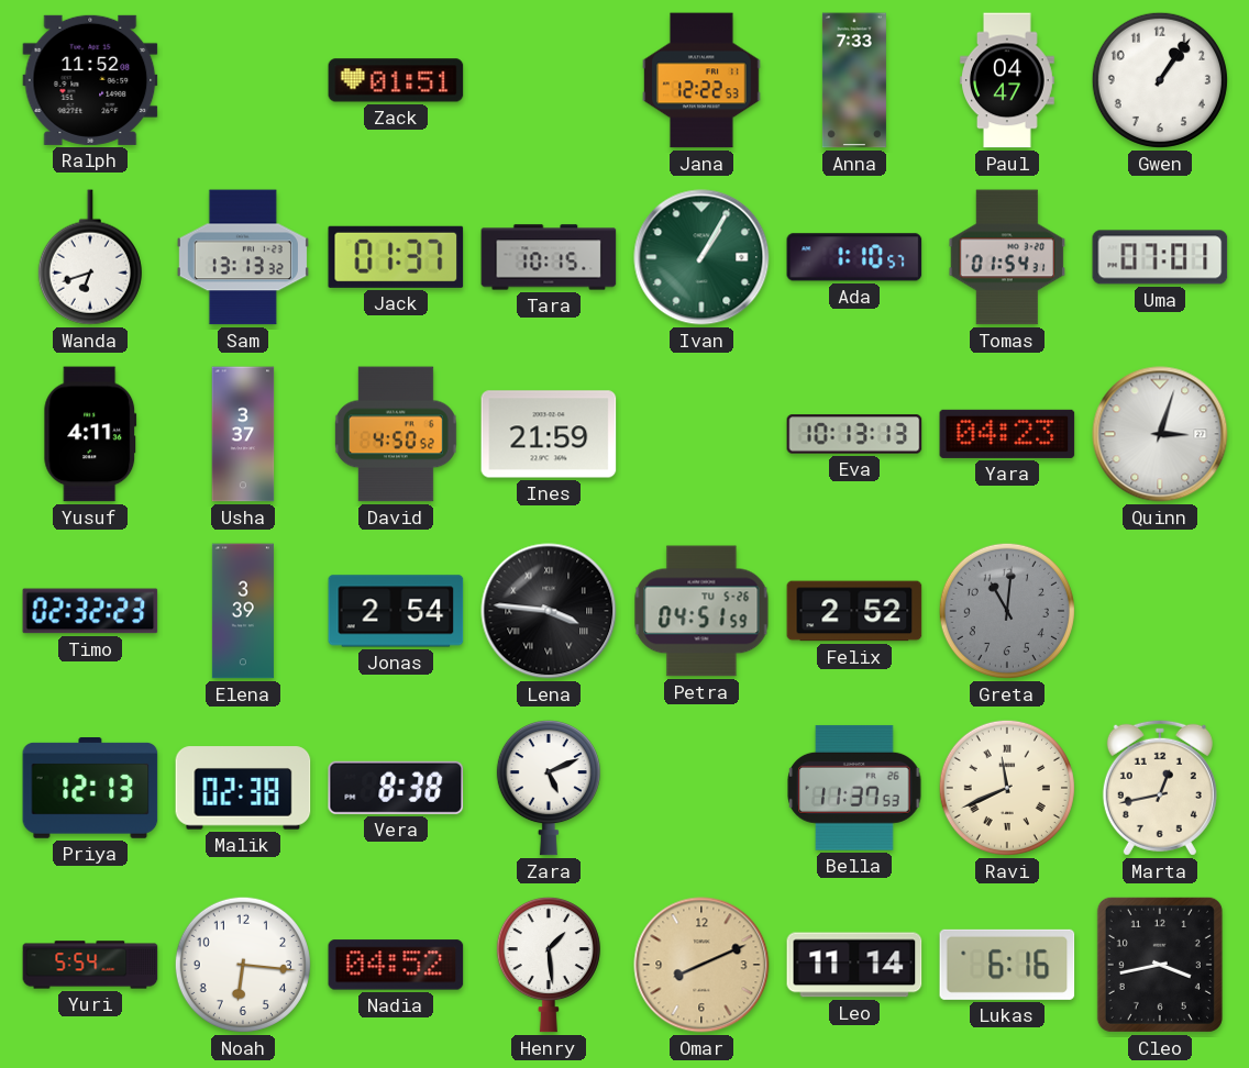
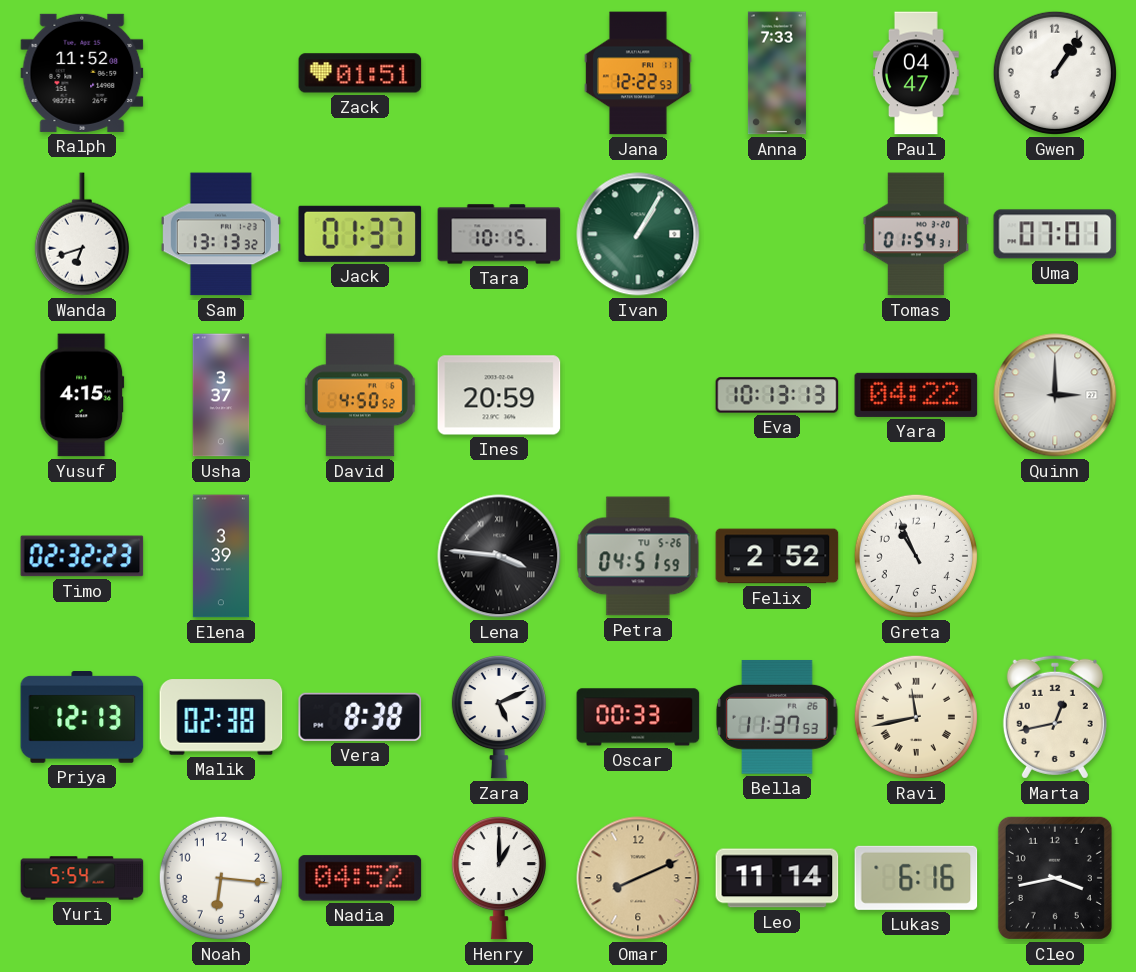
Ada: 1:10 -> none
Yusuf: 4:11 -> 4:15
Ines: 21:59 -> 20:59
Yara: 04:23 -> 04:22
Quinn: 3:03 -> 3:00
Jonas: 2:54 -> none
Greta: 11:01 -> 10:56
Greta dial: grey -> white
Oscar: none -> 00:33
Ravi: 11:41 -> 11:43
Henry: 1:29 -> 1:00
